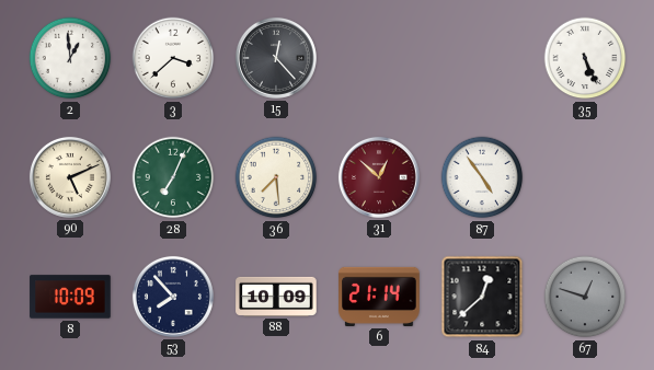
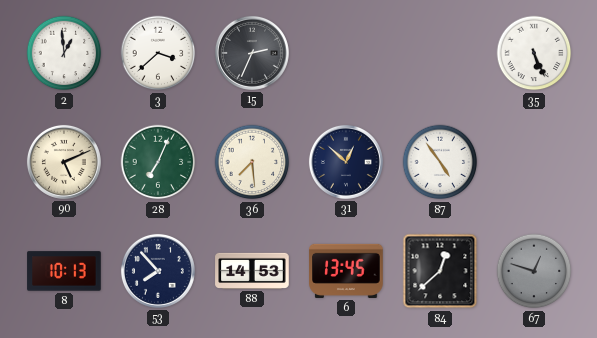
15: 12:23 -> 2:34
31 dial: burgundy -> navy
8: 10:09 -> 10:13
88: 10:09 -> 14:53
6: 21:14 -> 13:45
